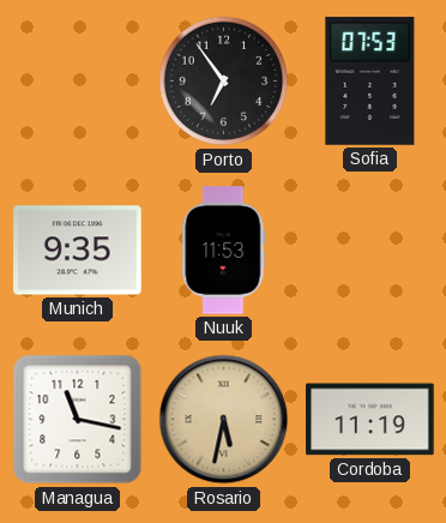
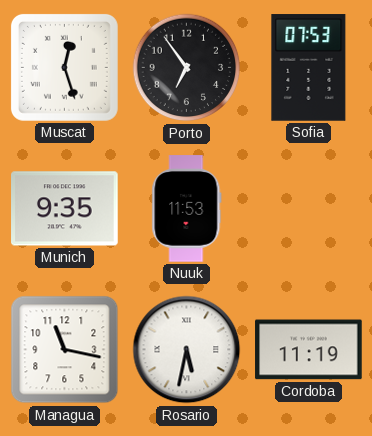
Muscat: none -> 12:27
Rosario dial: champagne -> white
